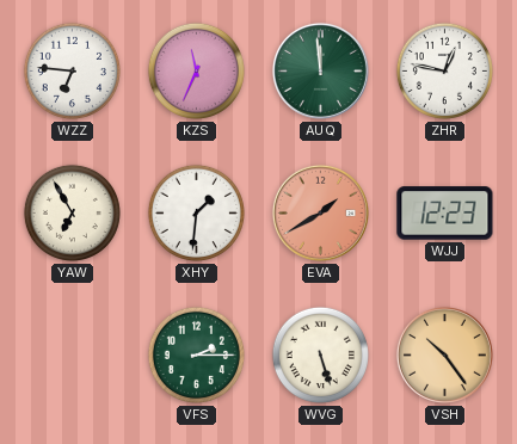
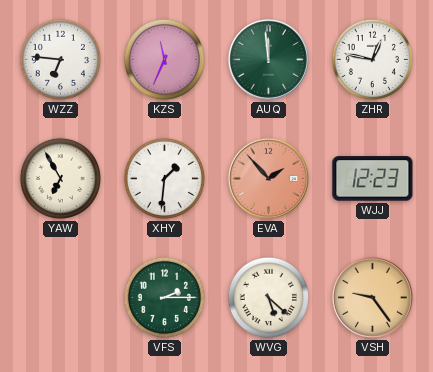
EVA: 1:40 -> 1:53
WVG: 5:27 -> 5:22
VSH: 10:24 -> 9:24
